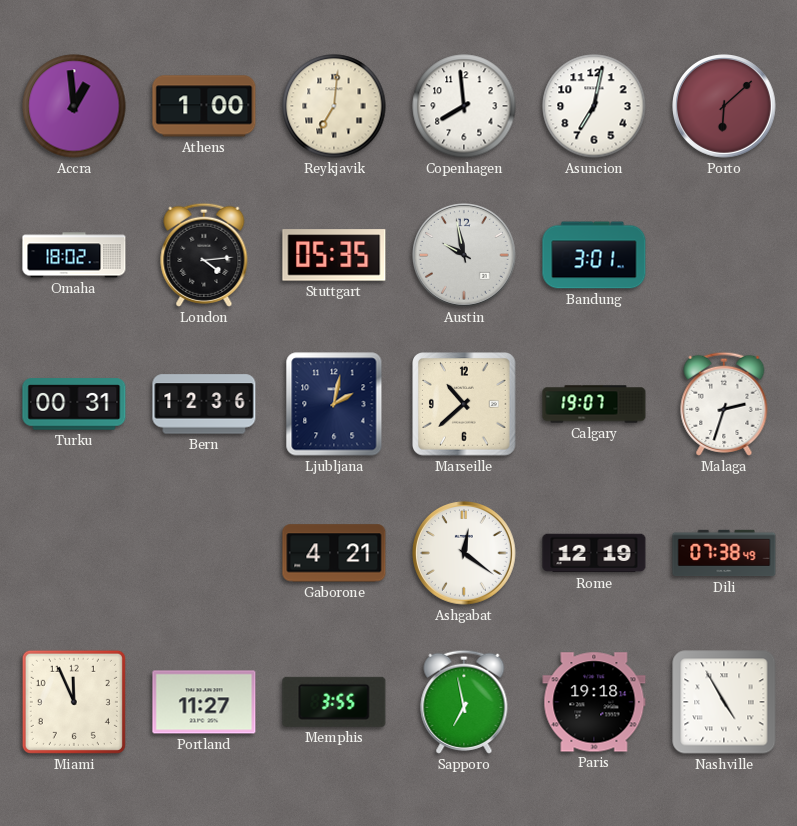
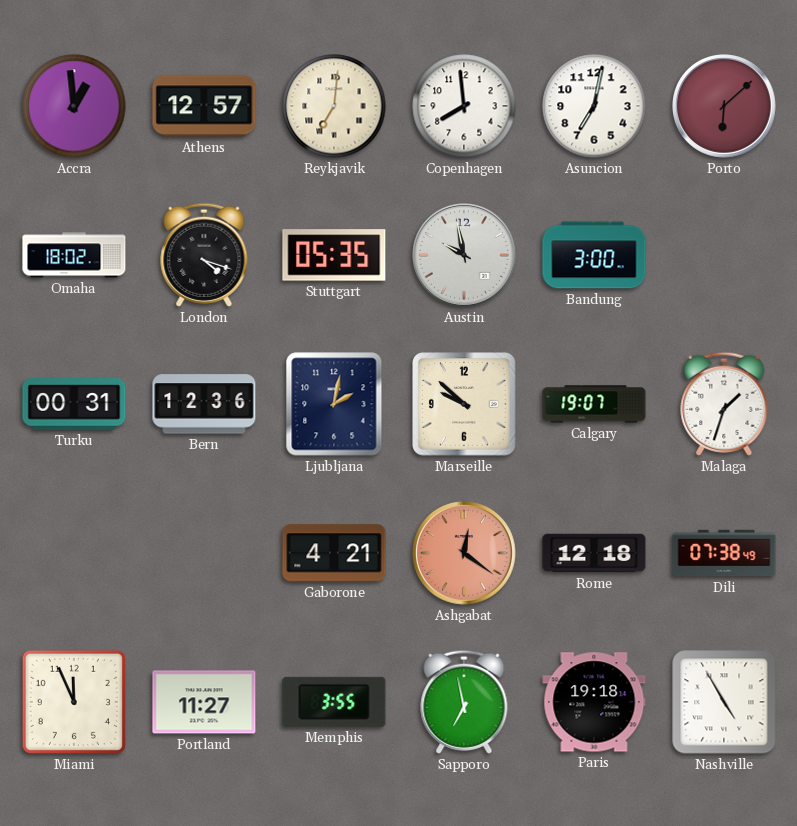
Athens: 1:00 -> 12:57
London: 4:14 -> 4:18
Bandung: 3:01 -> 3:00
Marseille: 10:38 -> 9:52
Malaga: 2:33 -> 1:33
Ashgabat dial: white -> salmon
Rome: 12:19 -> 12:18
